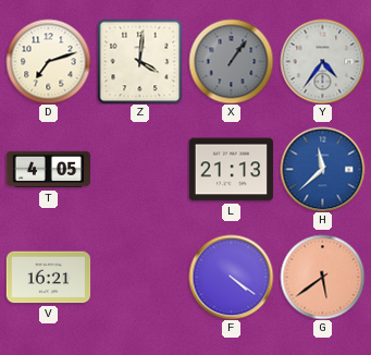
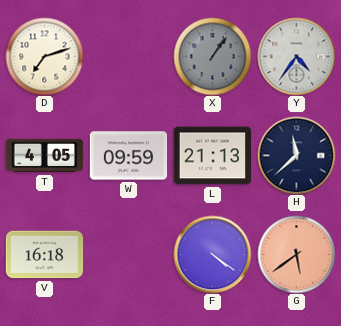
Z: 4:01 -> none
W: none -> 09:59
H dial: blue -> navy
V: 16:21 -> 16:18
